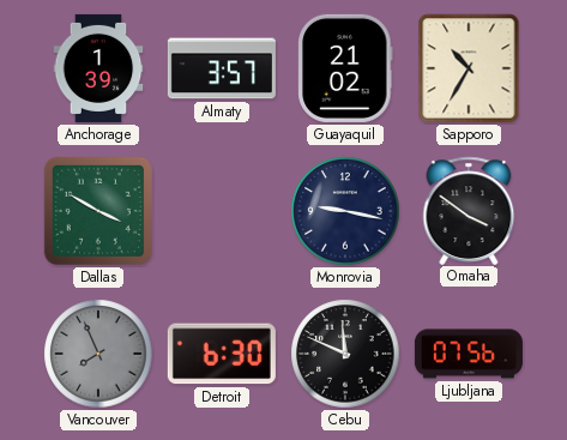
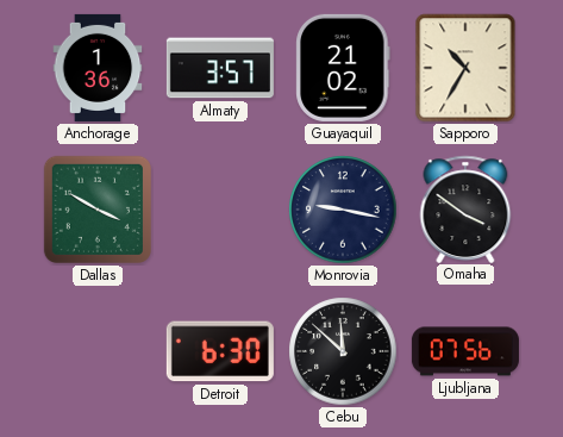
Anchorage: 1:39 -> 1:36
Vancouver: 7:56 -> none
Cebu: 11:49 -> 11:52
